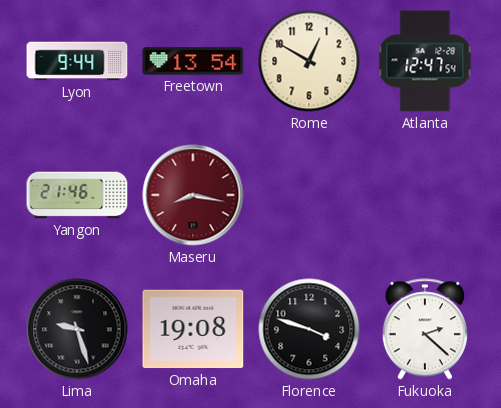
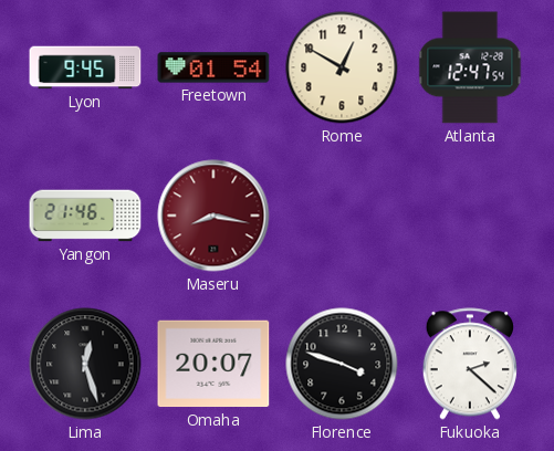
Lyon: 9:44 -> 9:45
Freetown: 13:54 -> 01:54
Lima: 9:27 -> 12:27
Omaha: 19:08 -> 20:07
